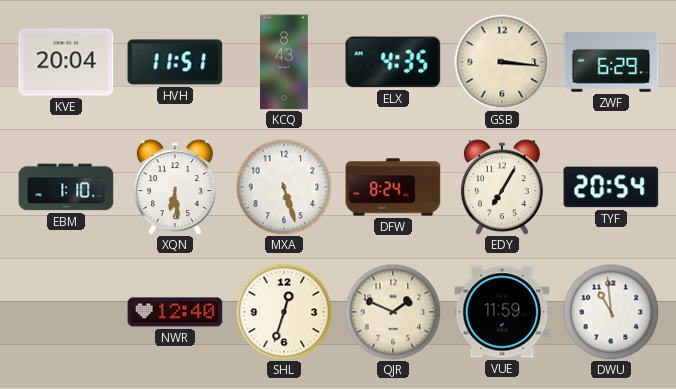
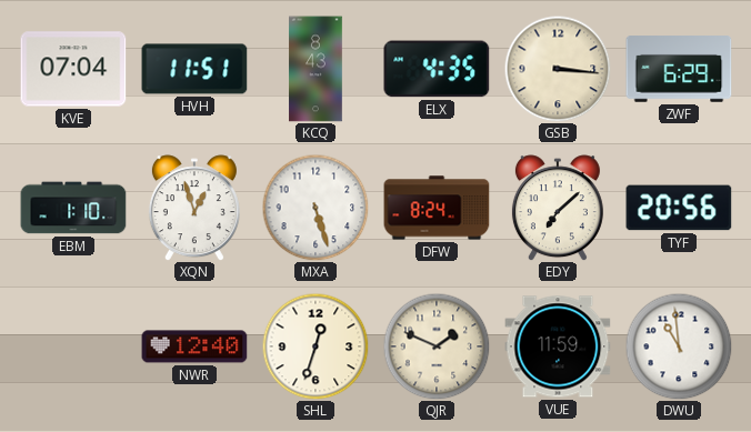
KVE: 20:04 -> 07:04
XQN: 6:29 -> 12:57
EDY: 7:05 -> 7:08
TYF: 20:54 -> 20:56
